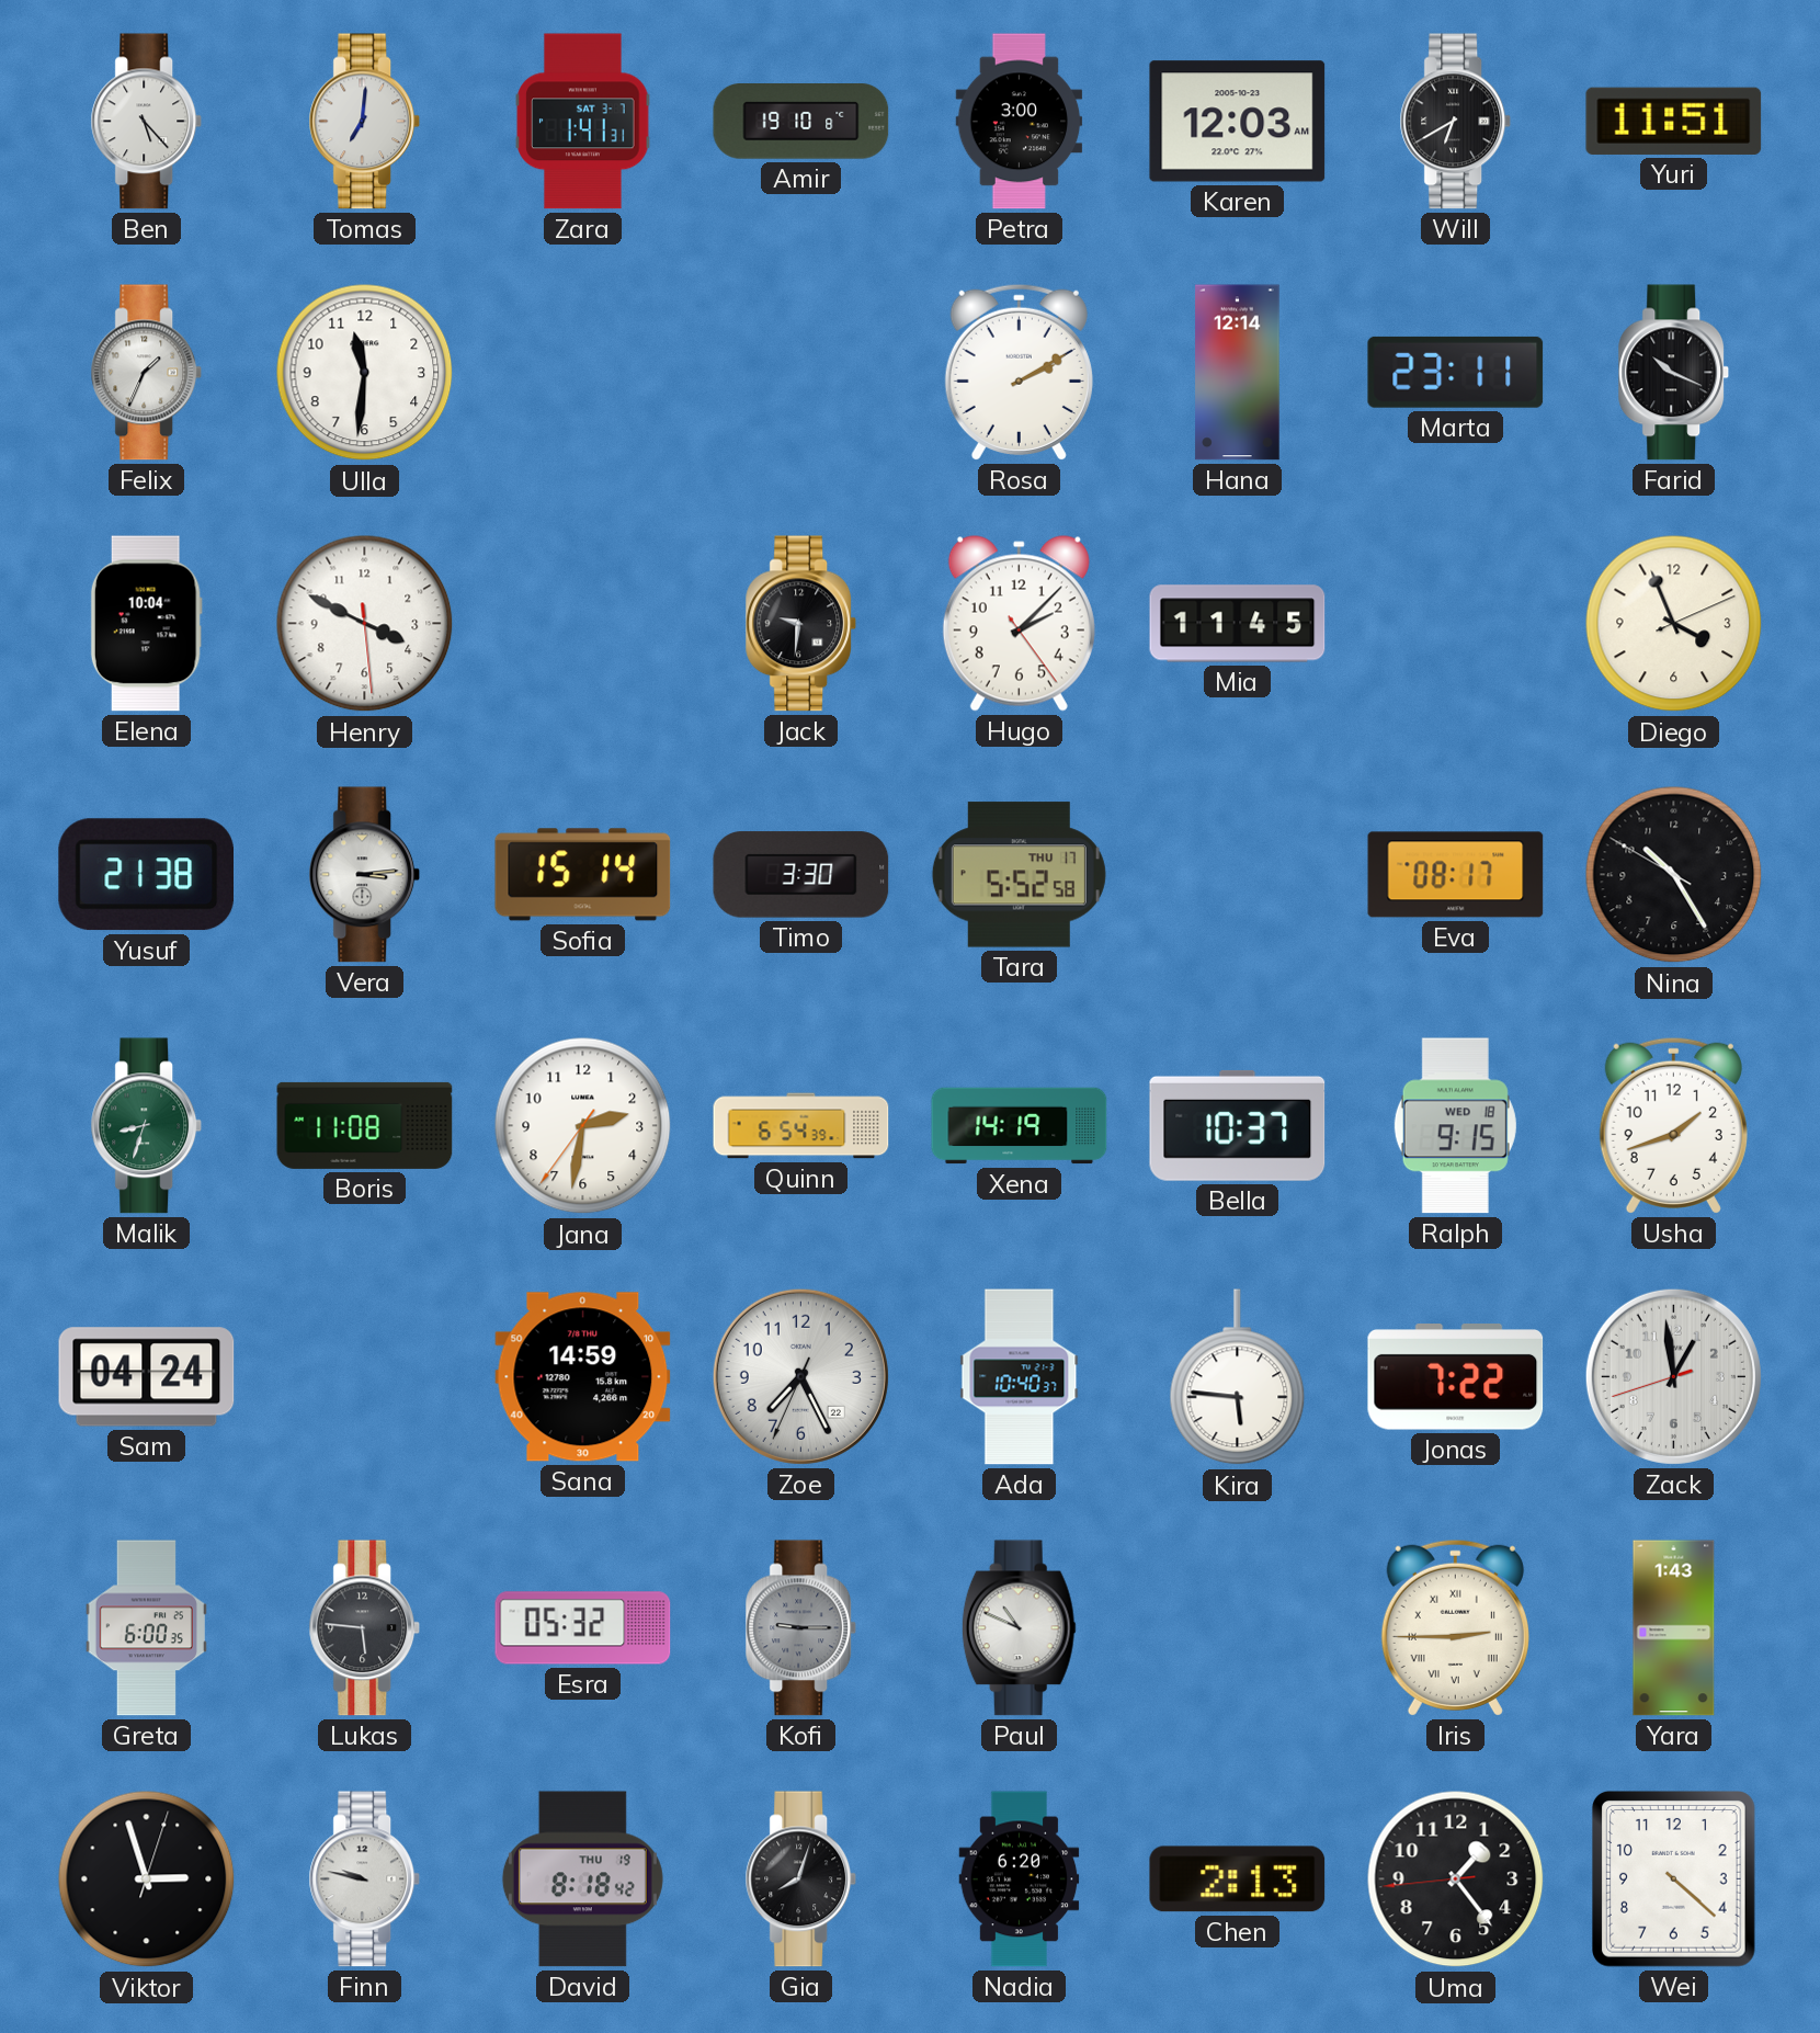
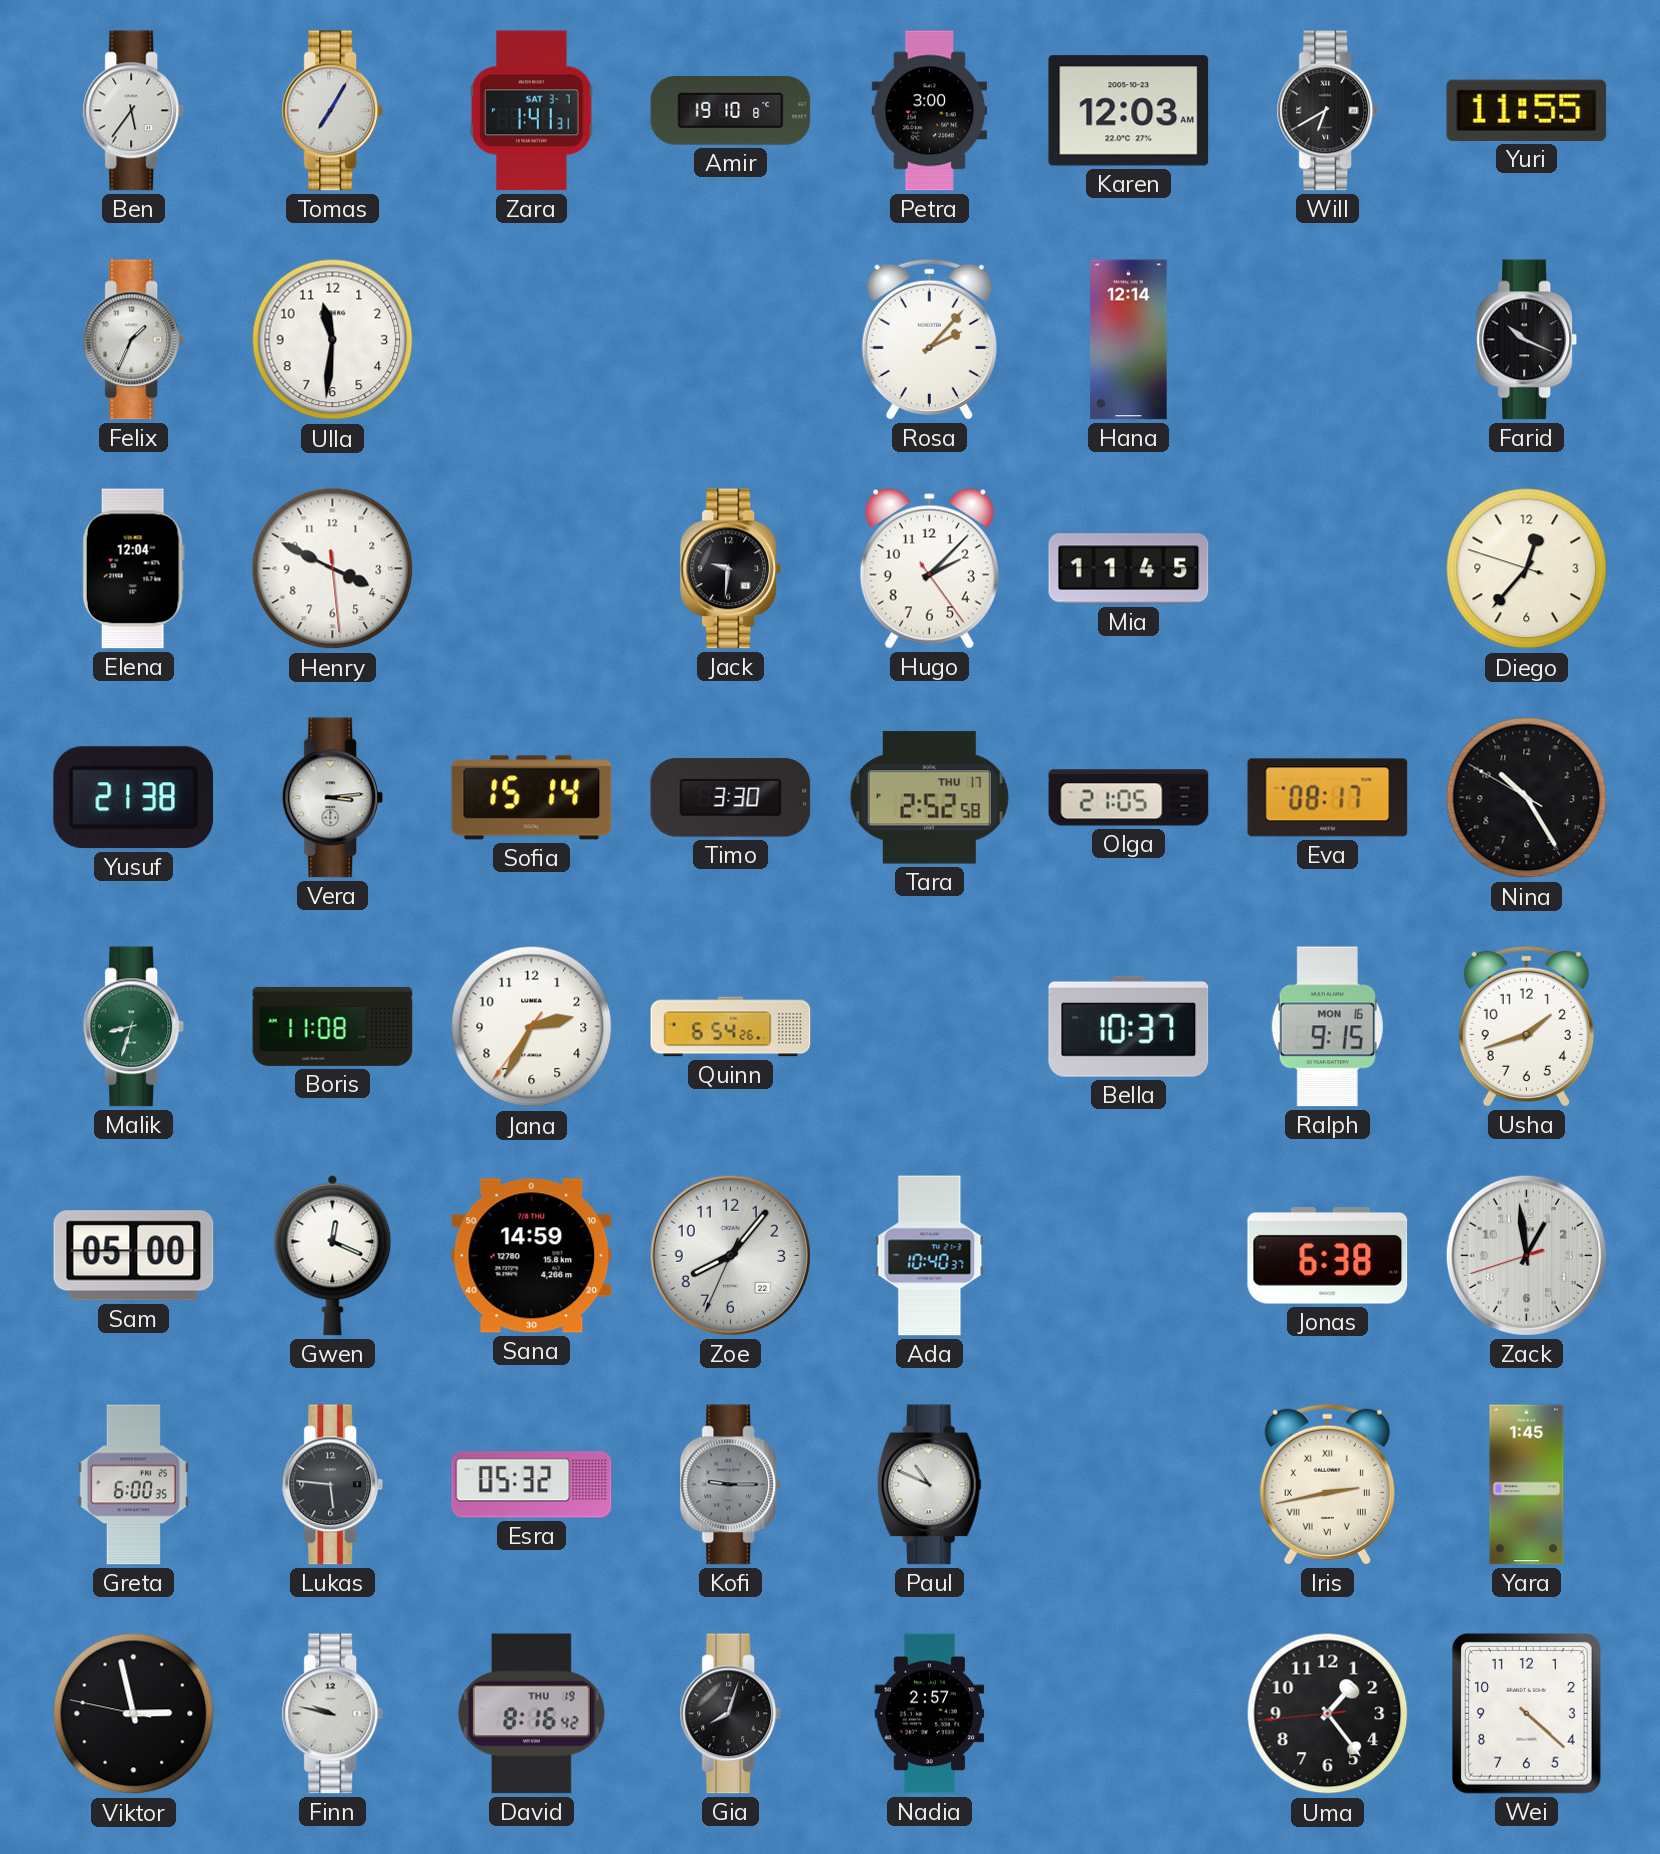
Ben: 5:23 -> 5:36
Tomas: 7:01 -> 7:05
Yuri: 11:51 -> 11:55
Rosa: 2:10 -> 2:07
Marta: 23:11 -> none
Elena: 10:04 -> 12:04
Diego: 3:56 -> 12:36
Tara: 5:52 -> 2:52
Olga: none -> 21:05
Jana: 2:31 -> 2:34
Quinn: 6:54:39 -> 6:54:26
Xena: 14:19 -> none
Ralph date: WED 18 -> MON 16
Sam: 04:24 -> 05:00
Gwen: none -> 12:19
Zoe: 7:25 -> 8:06
Kira: 5:46 -> none
Jonas: 7:22 -> 6:38
Iris: 2:45 -> 2:43
Yara: 1:43 -> 1:45
Viktor: 2:57:03 -> 2:57:47
David: 8:18 -> 8:16
Nadia: 6:20 -> 2:57
Chen: 2:13 -> none
